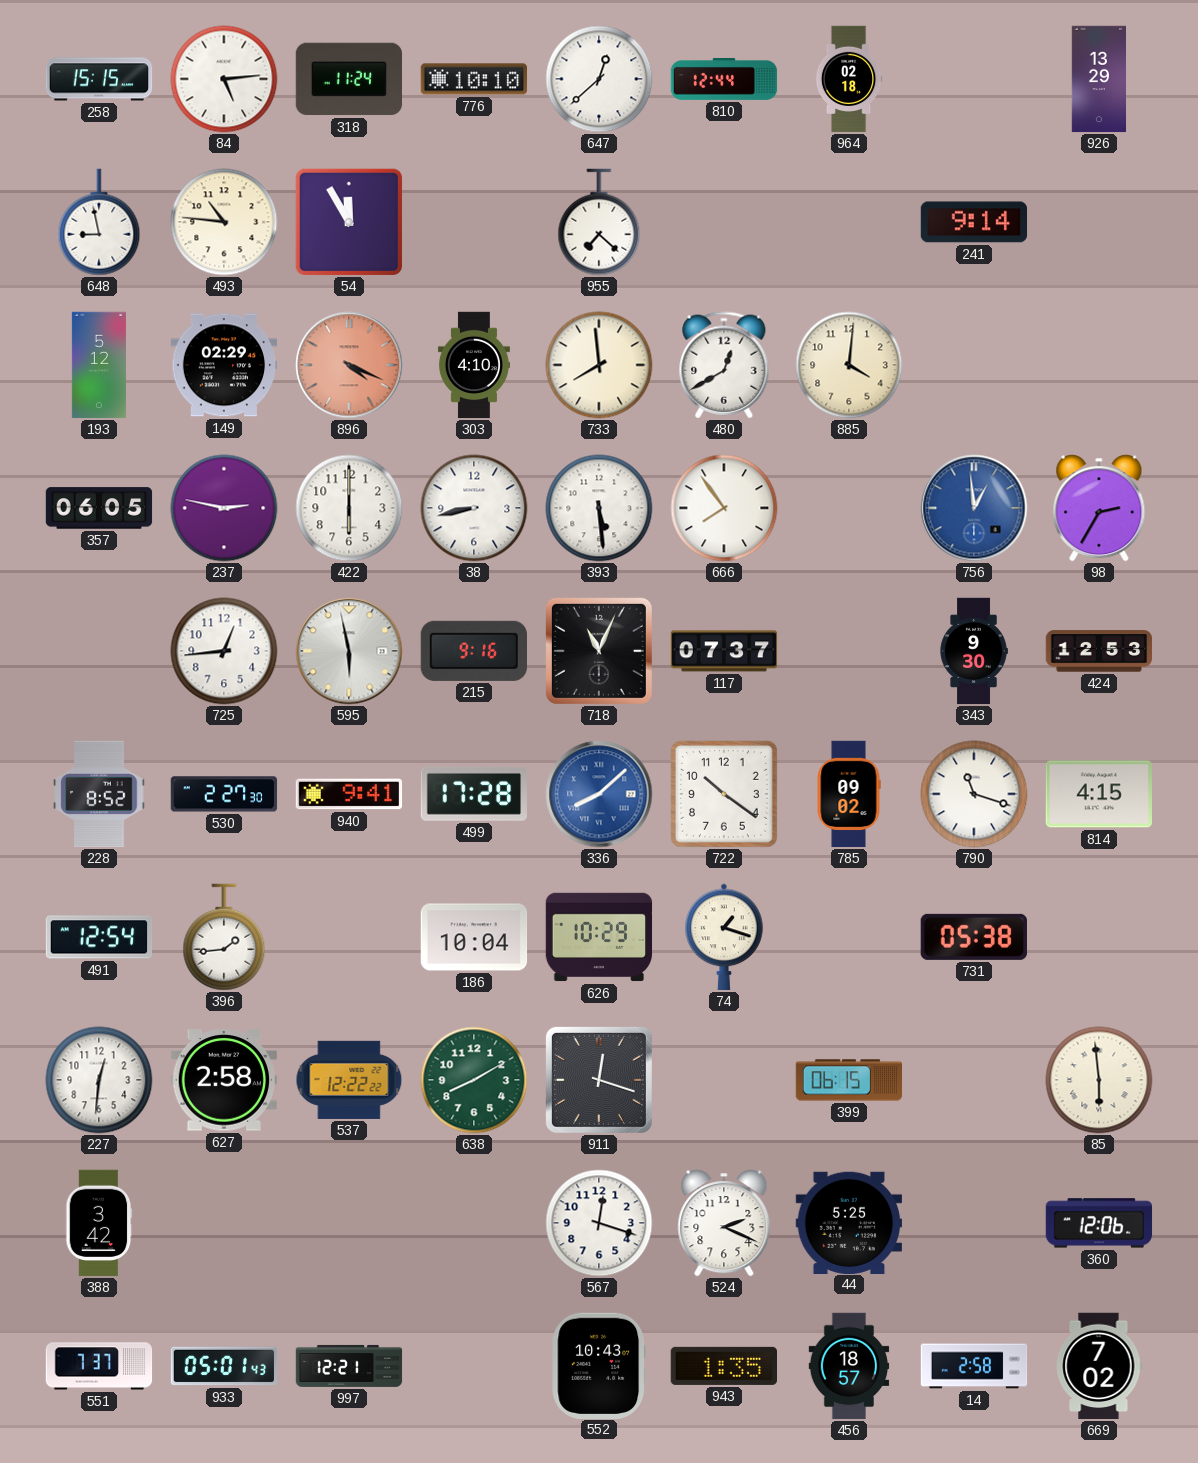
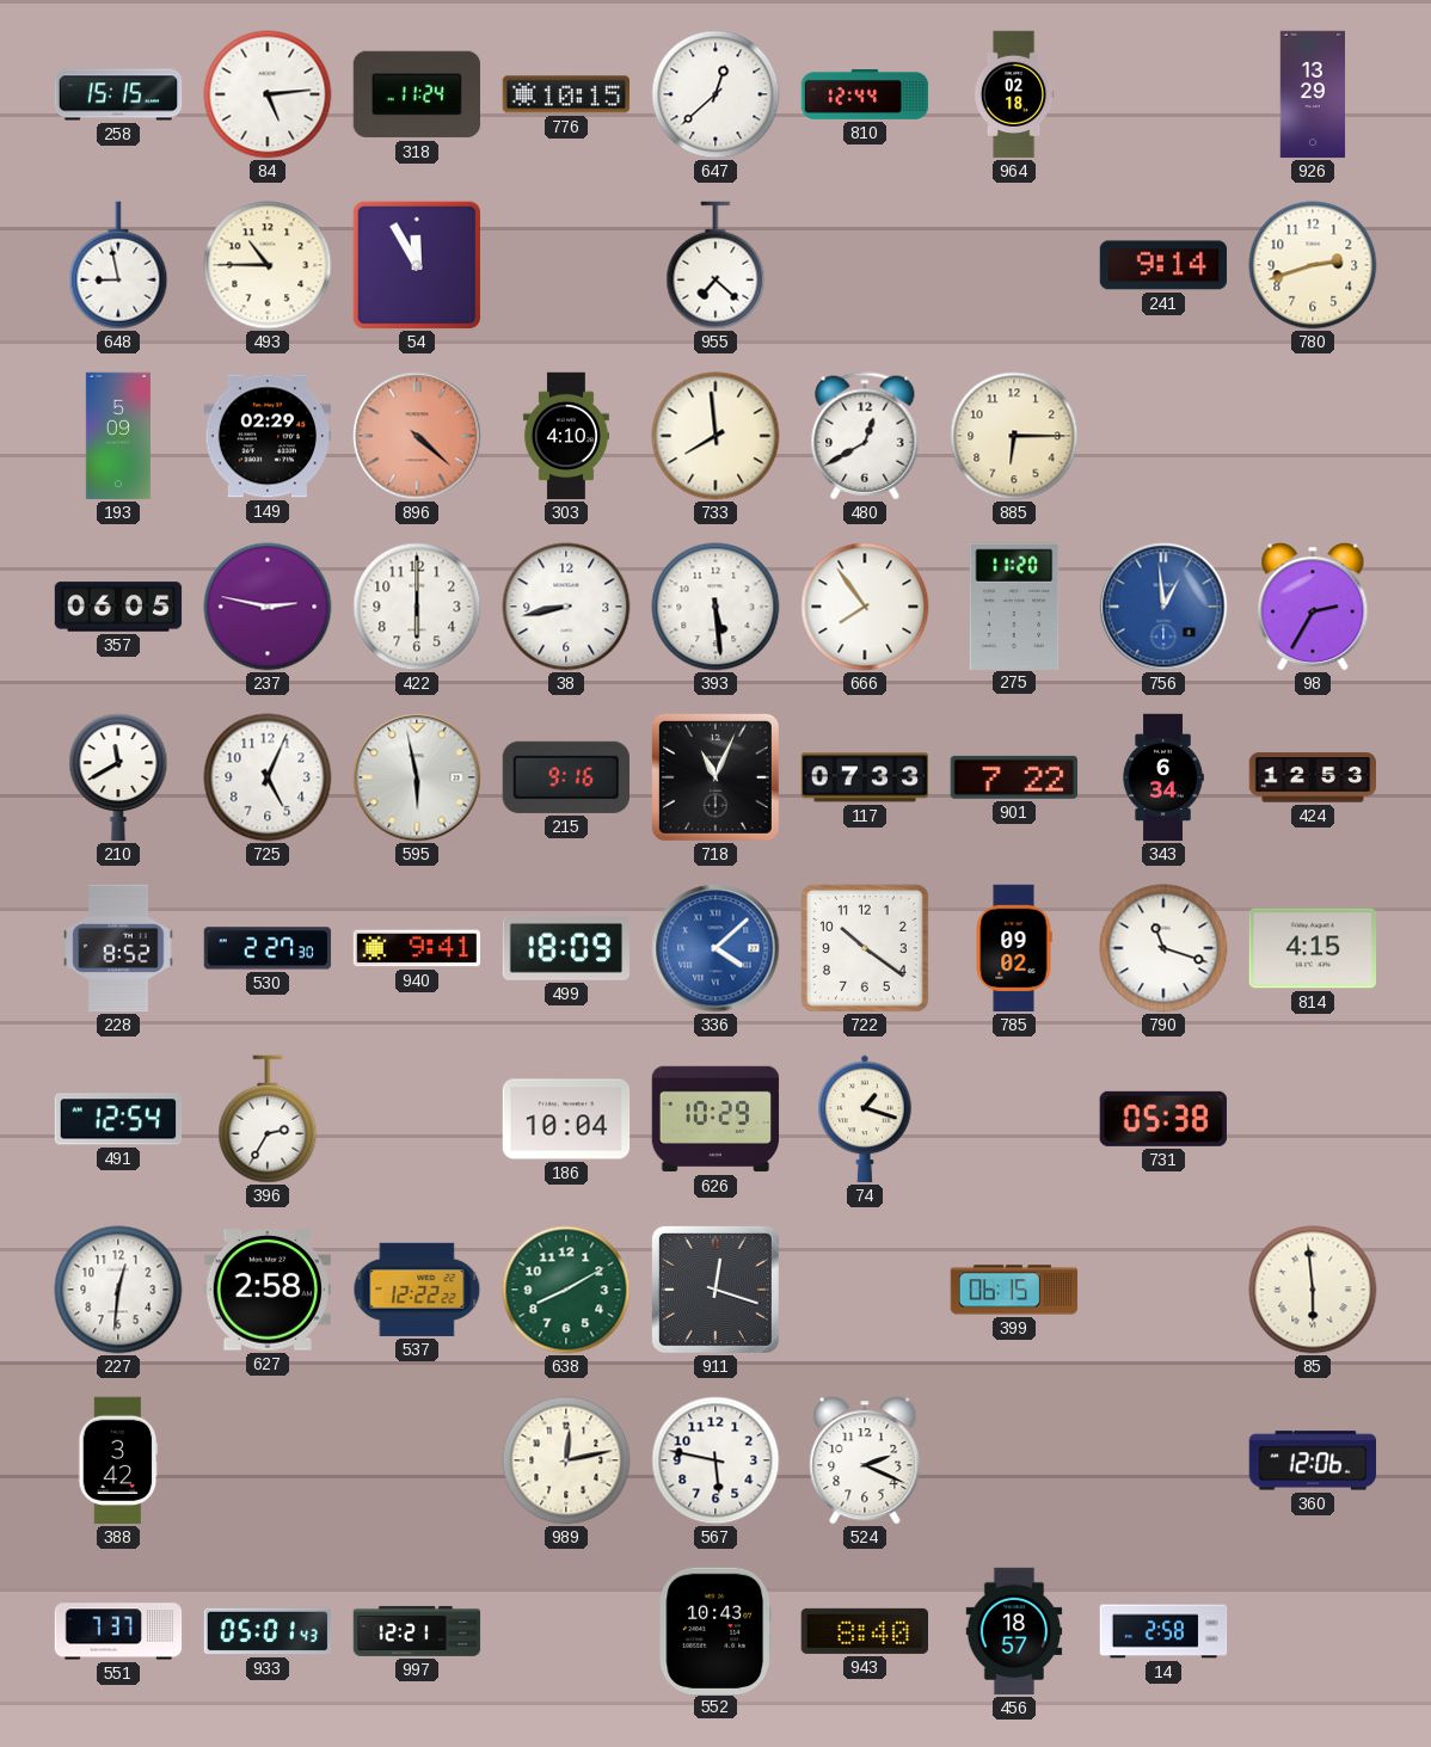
776: 10:10 -> 10:15
493: 10:46 -> 10:45
780: none -> 2:42
193: 5:12 -> 5:09
896: 4:19 -> 4:22
885: 4:01 -> 6:15
275: none -> 11:20
210: none -> 11:40
725: 12:44 -> 5:04
117: 07:37 -> 07:33
901: none -> 7:22
343: 9:30 -> 6:34
499: 17:28 -> 18:09
336: 8:08 -> 4:08
396: 1:44 -> 2:35
989: none -> 12:13
567: 12:18 -> 5:47
44: 5:25 -> none
943: 1:35 -> 8:40
669: 7:02 -> none
